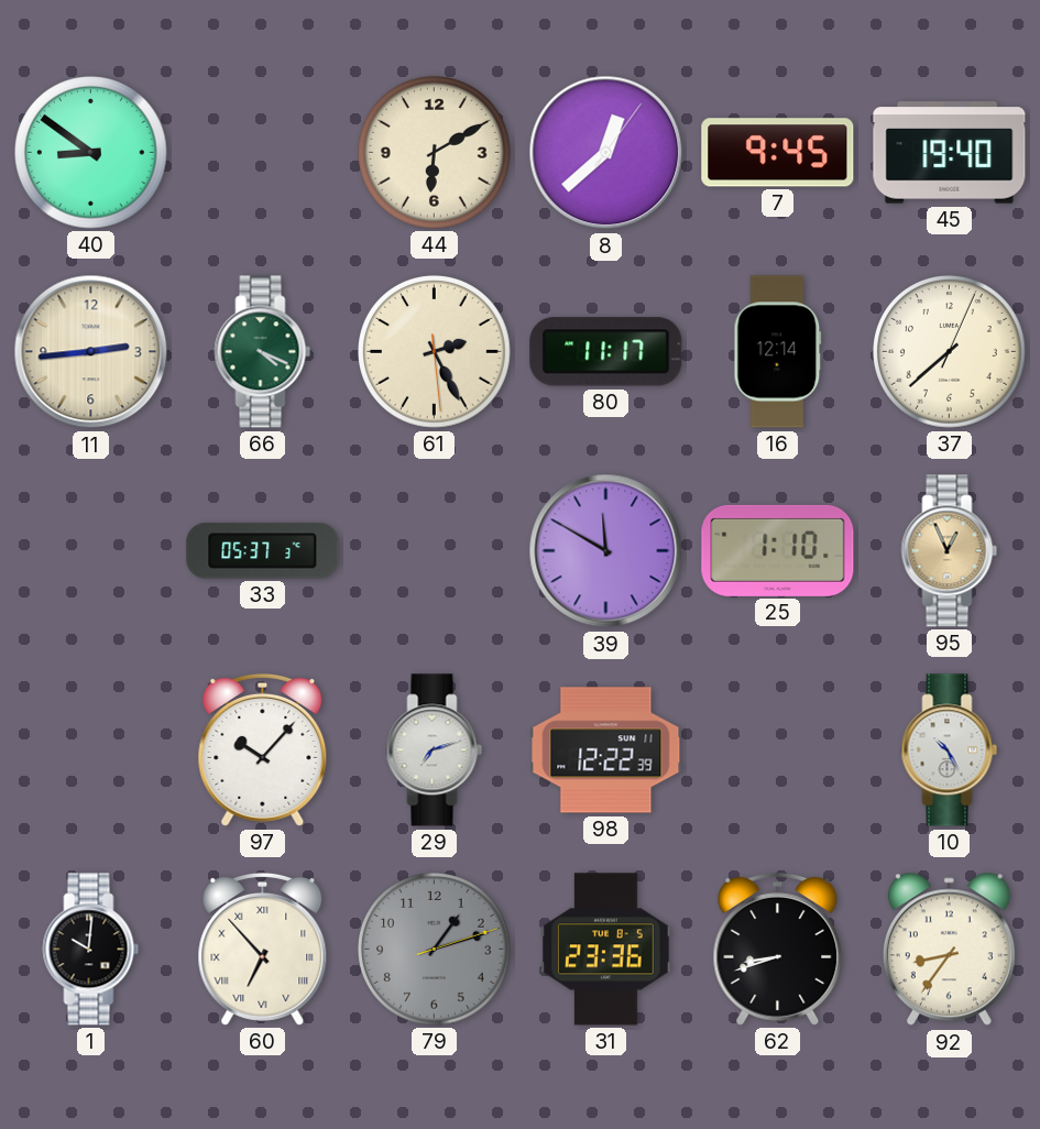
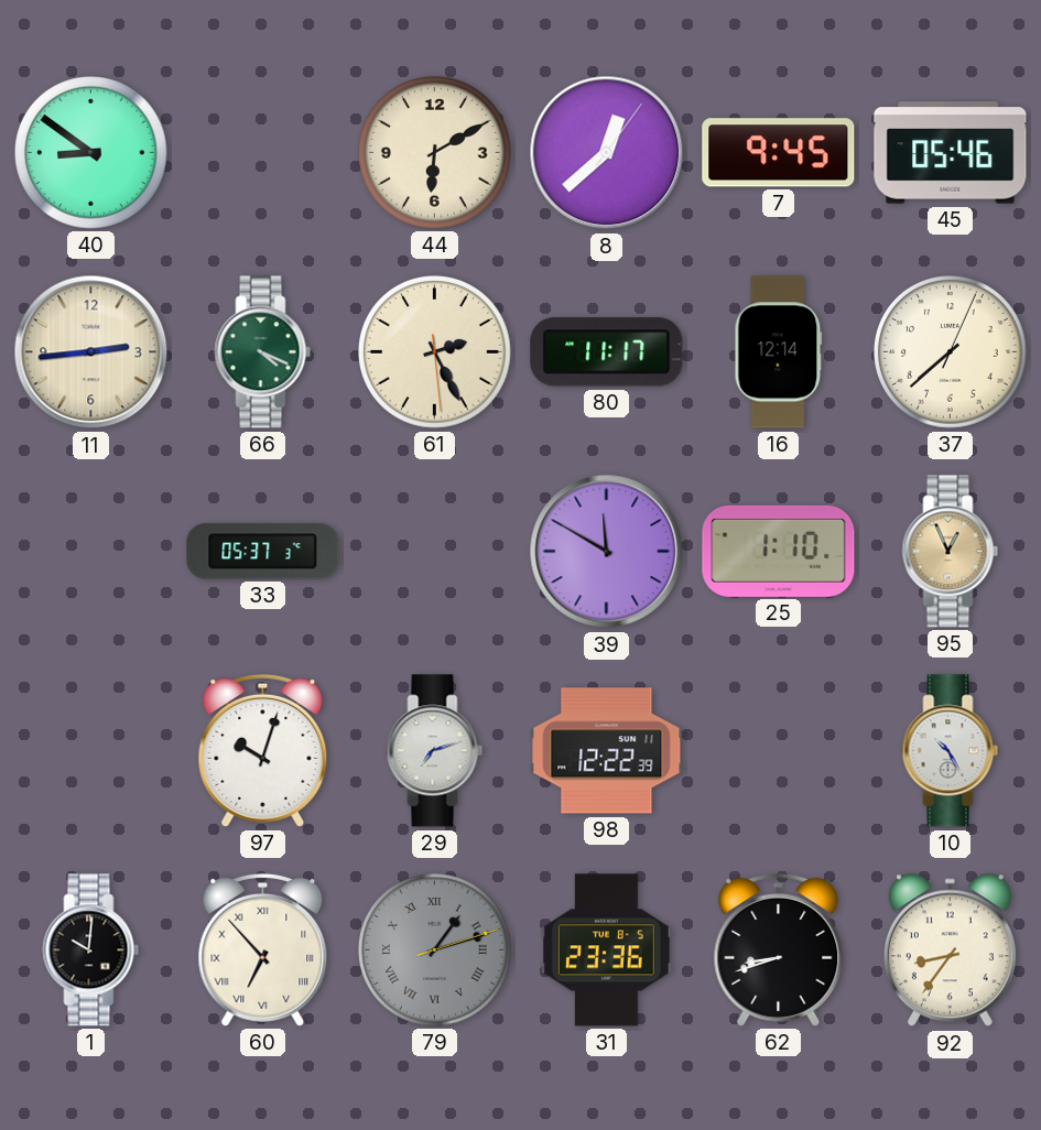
45: 19:40 -> 05:46
97: 10:07 -> 10:03
79 numerals: Arabic -> Roman
